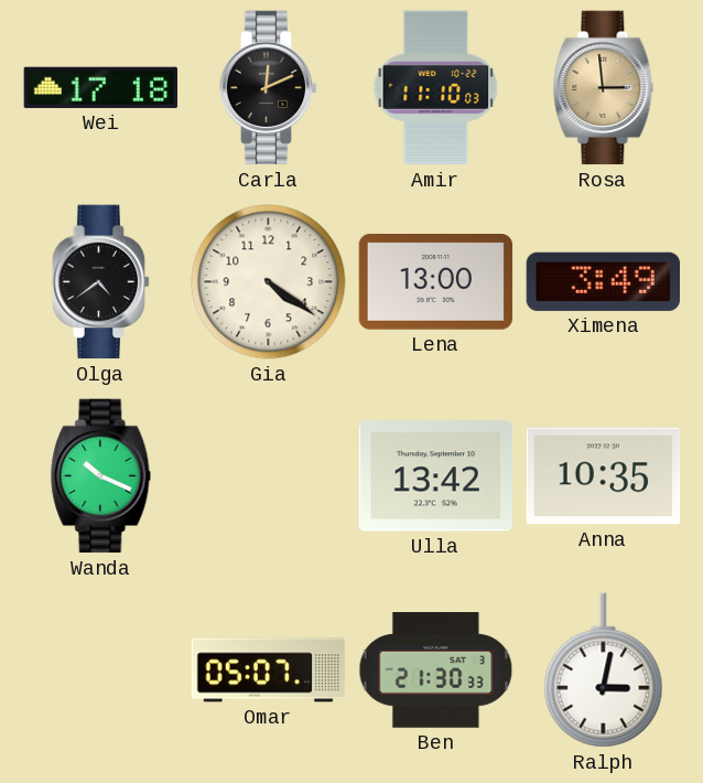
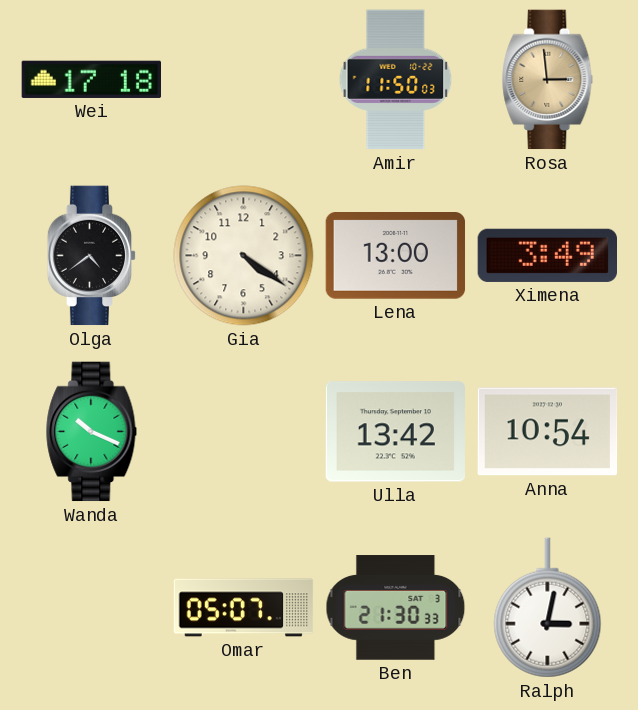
Carla: 12:11 -> none
Amir: 11:10 -> 11:50
Anna: 10:35 -> 10:54
